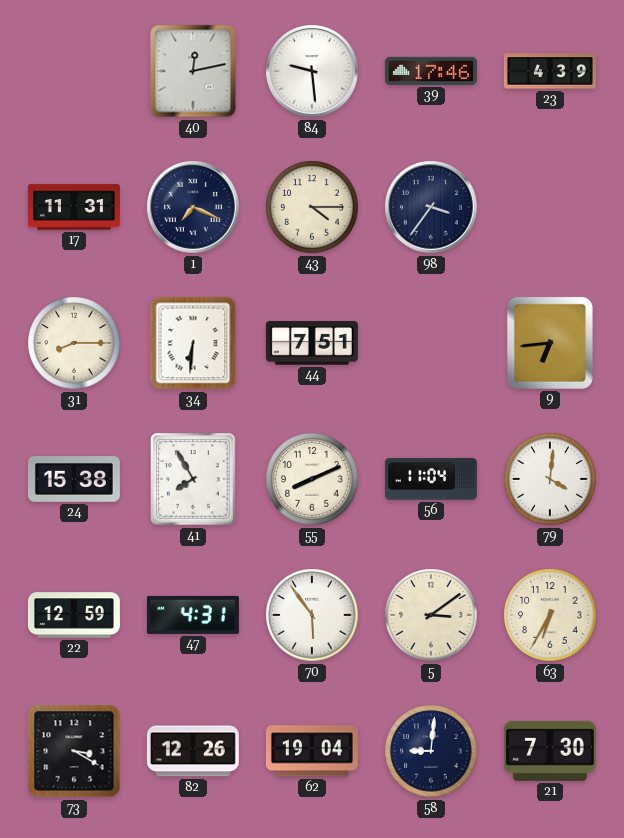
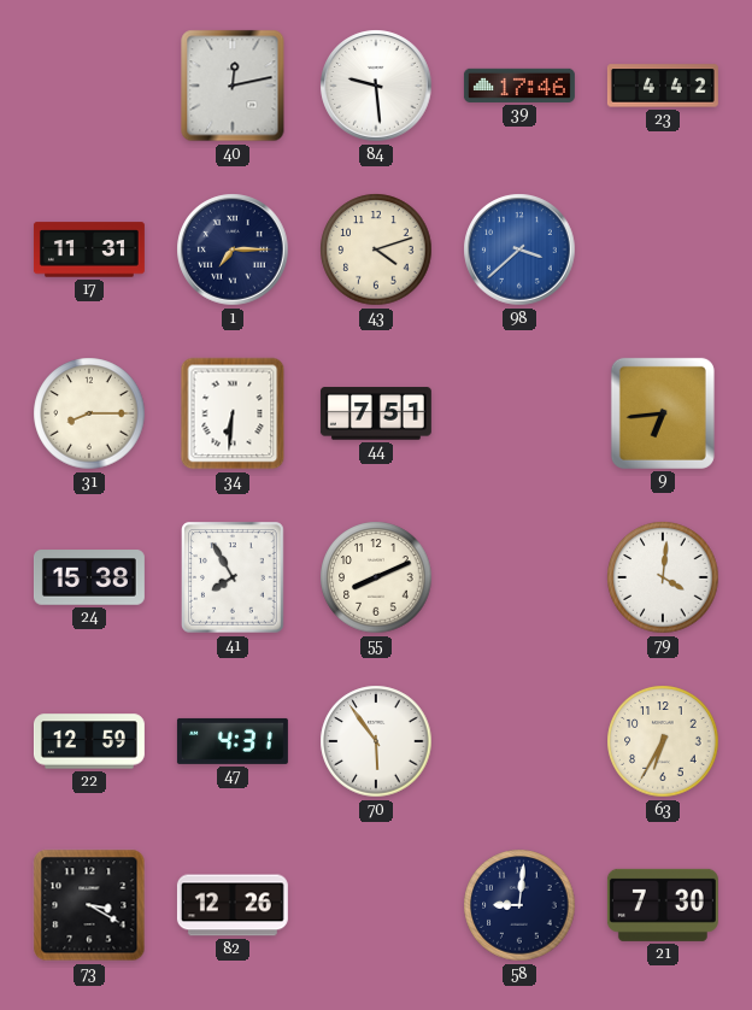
23: 4:39 -> 4:42
1: 7:19 -> 7:15
43: 4:15 -> 4:12
98: 3:36 -> 3:38
98 dial: navy -> blue
56: 11:04 -> none
5: 3:09 -> none
62: 19:04 -> none
